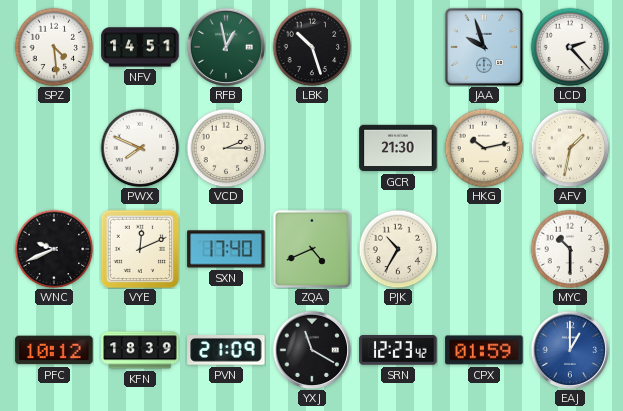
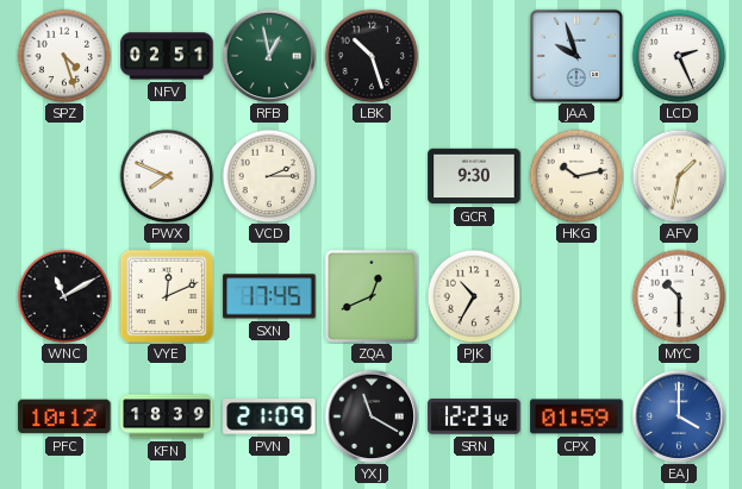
SPZ: 4:29 -> 4:27
NFV: 14:51 -> 02:51
LCD: 2:23 -> 2:26
GCR: 21:30 -> 9:30
WNC: 9:41 -> 11:10
SXN: 17:40 -> 17:45
ZQA: 4:41 -> 12:41
EAJ: 1:00 -> 4:00
